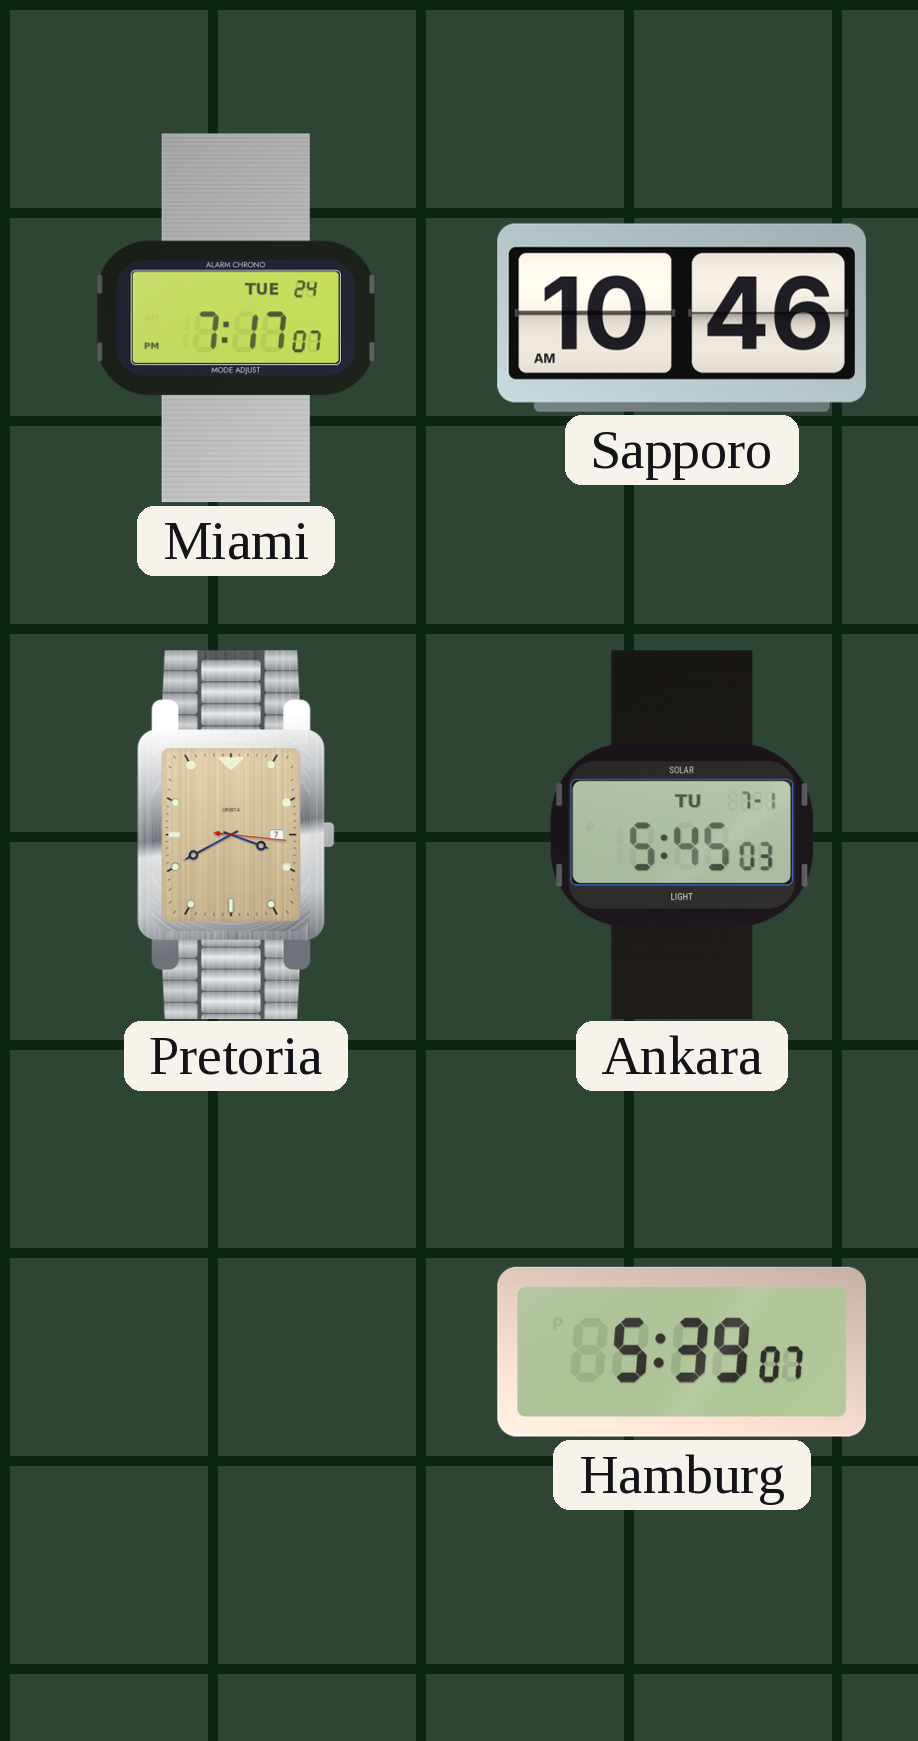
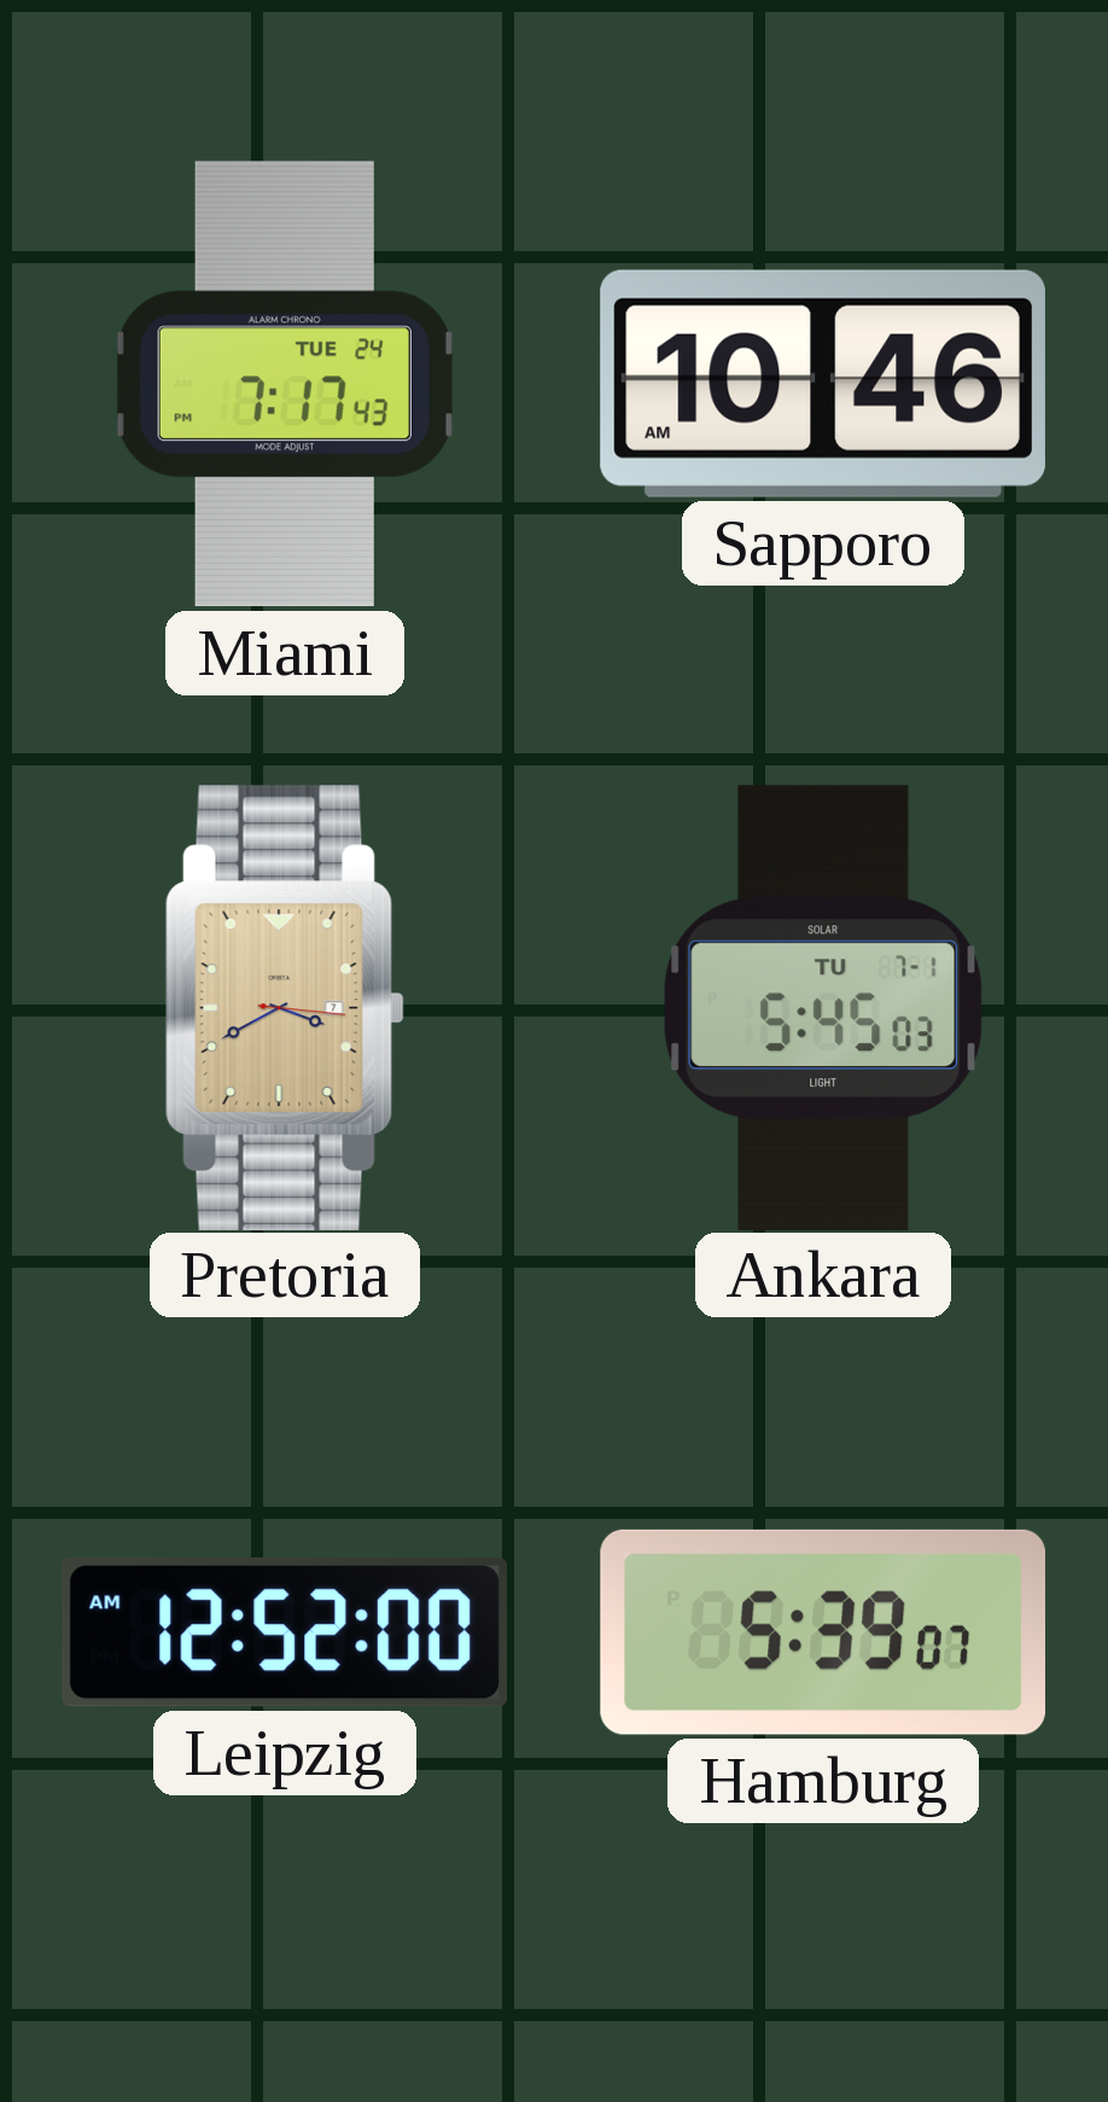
Miami: 7:17:07 PM -> 7:17:43 PM
Leipzig: none -> 12:52
